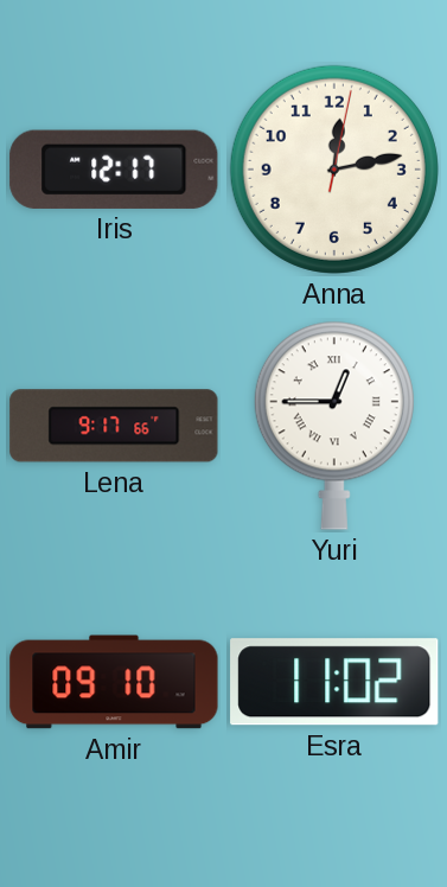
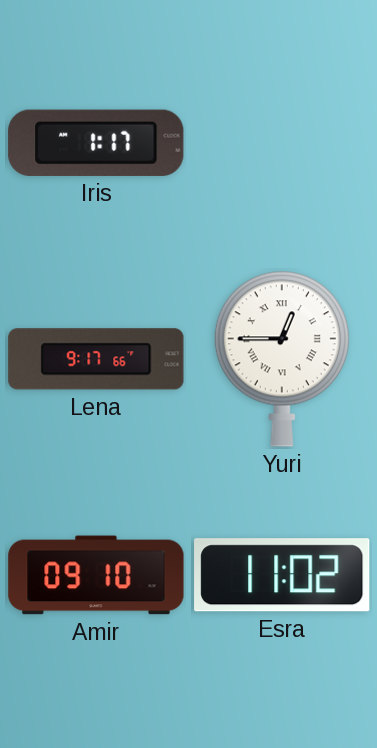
Iris: 12:17 -> 1:17
Anna: 12:13 -> none
